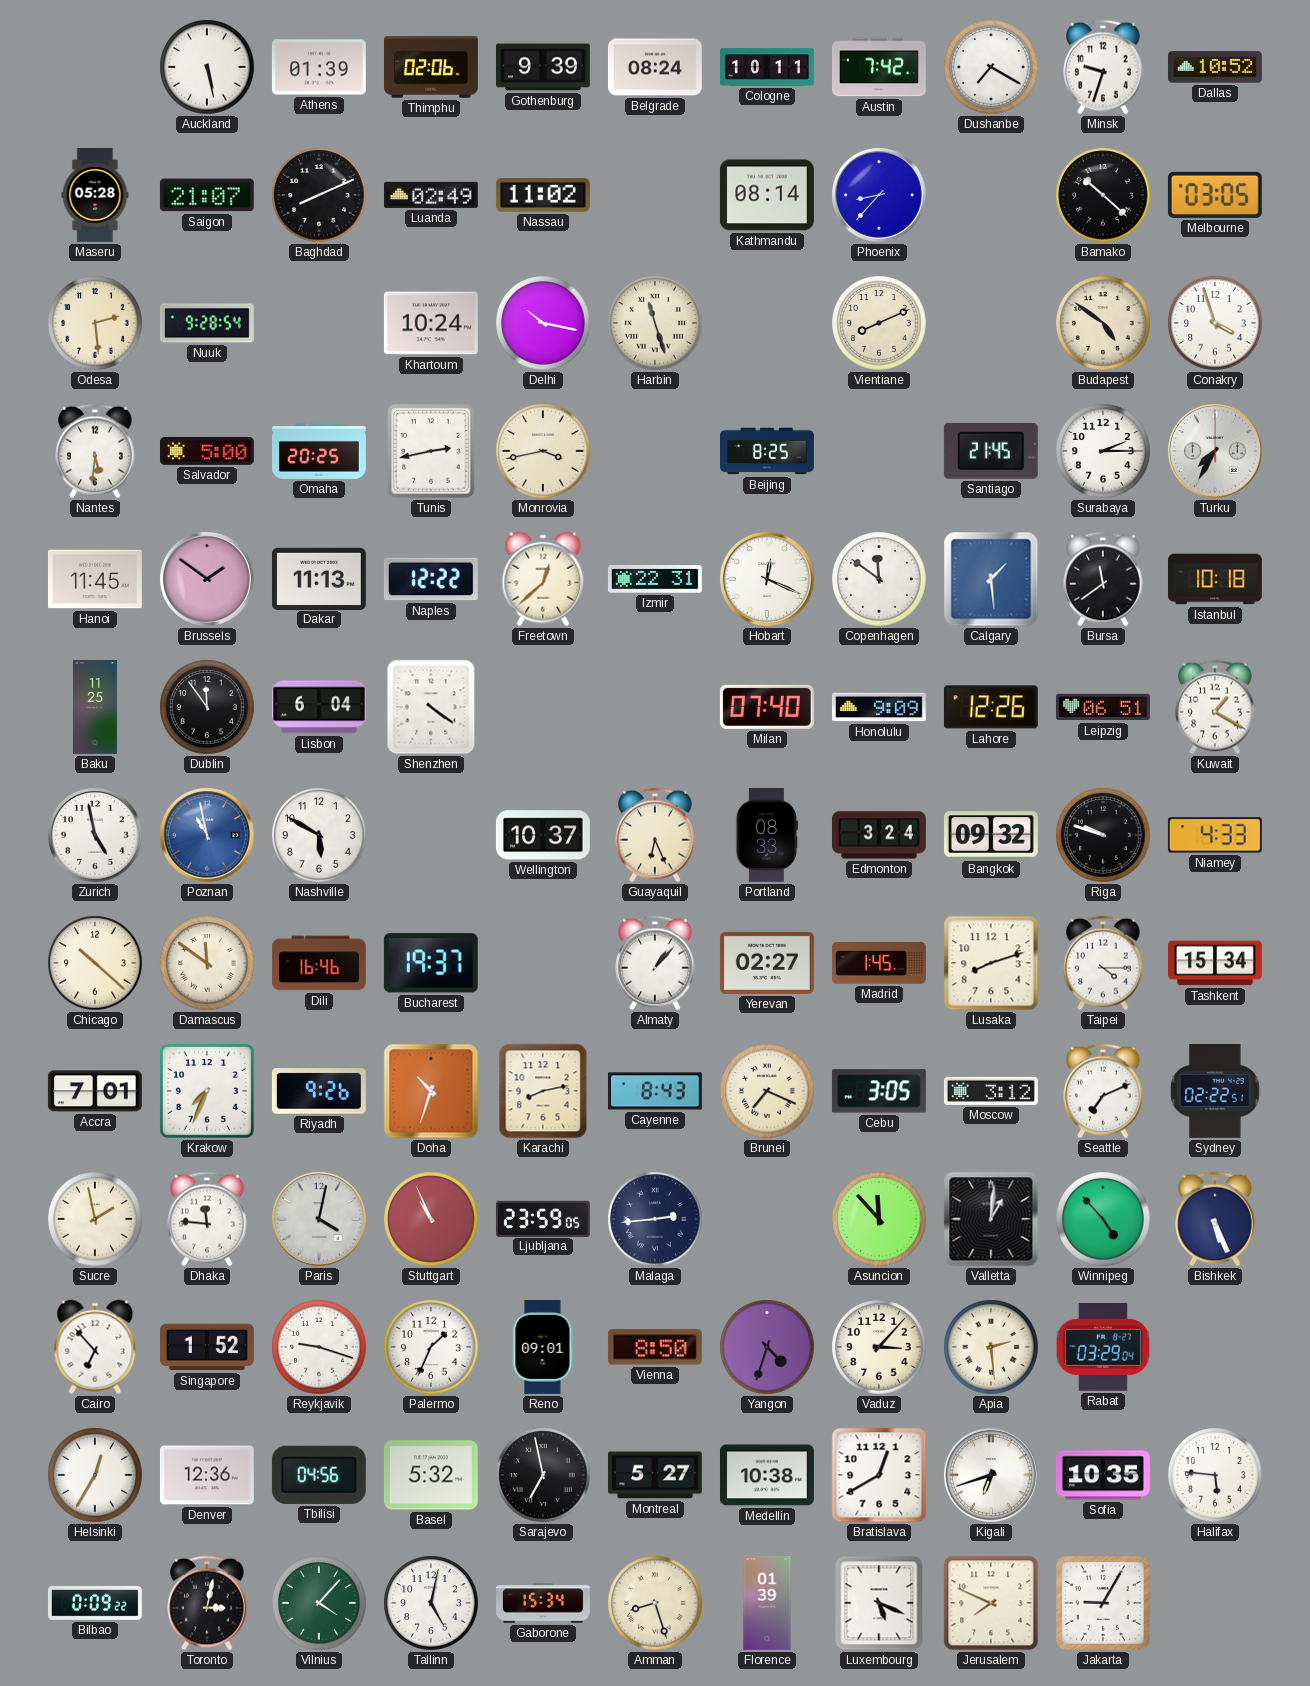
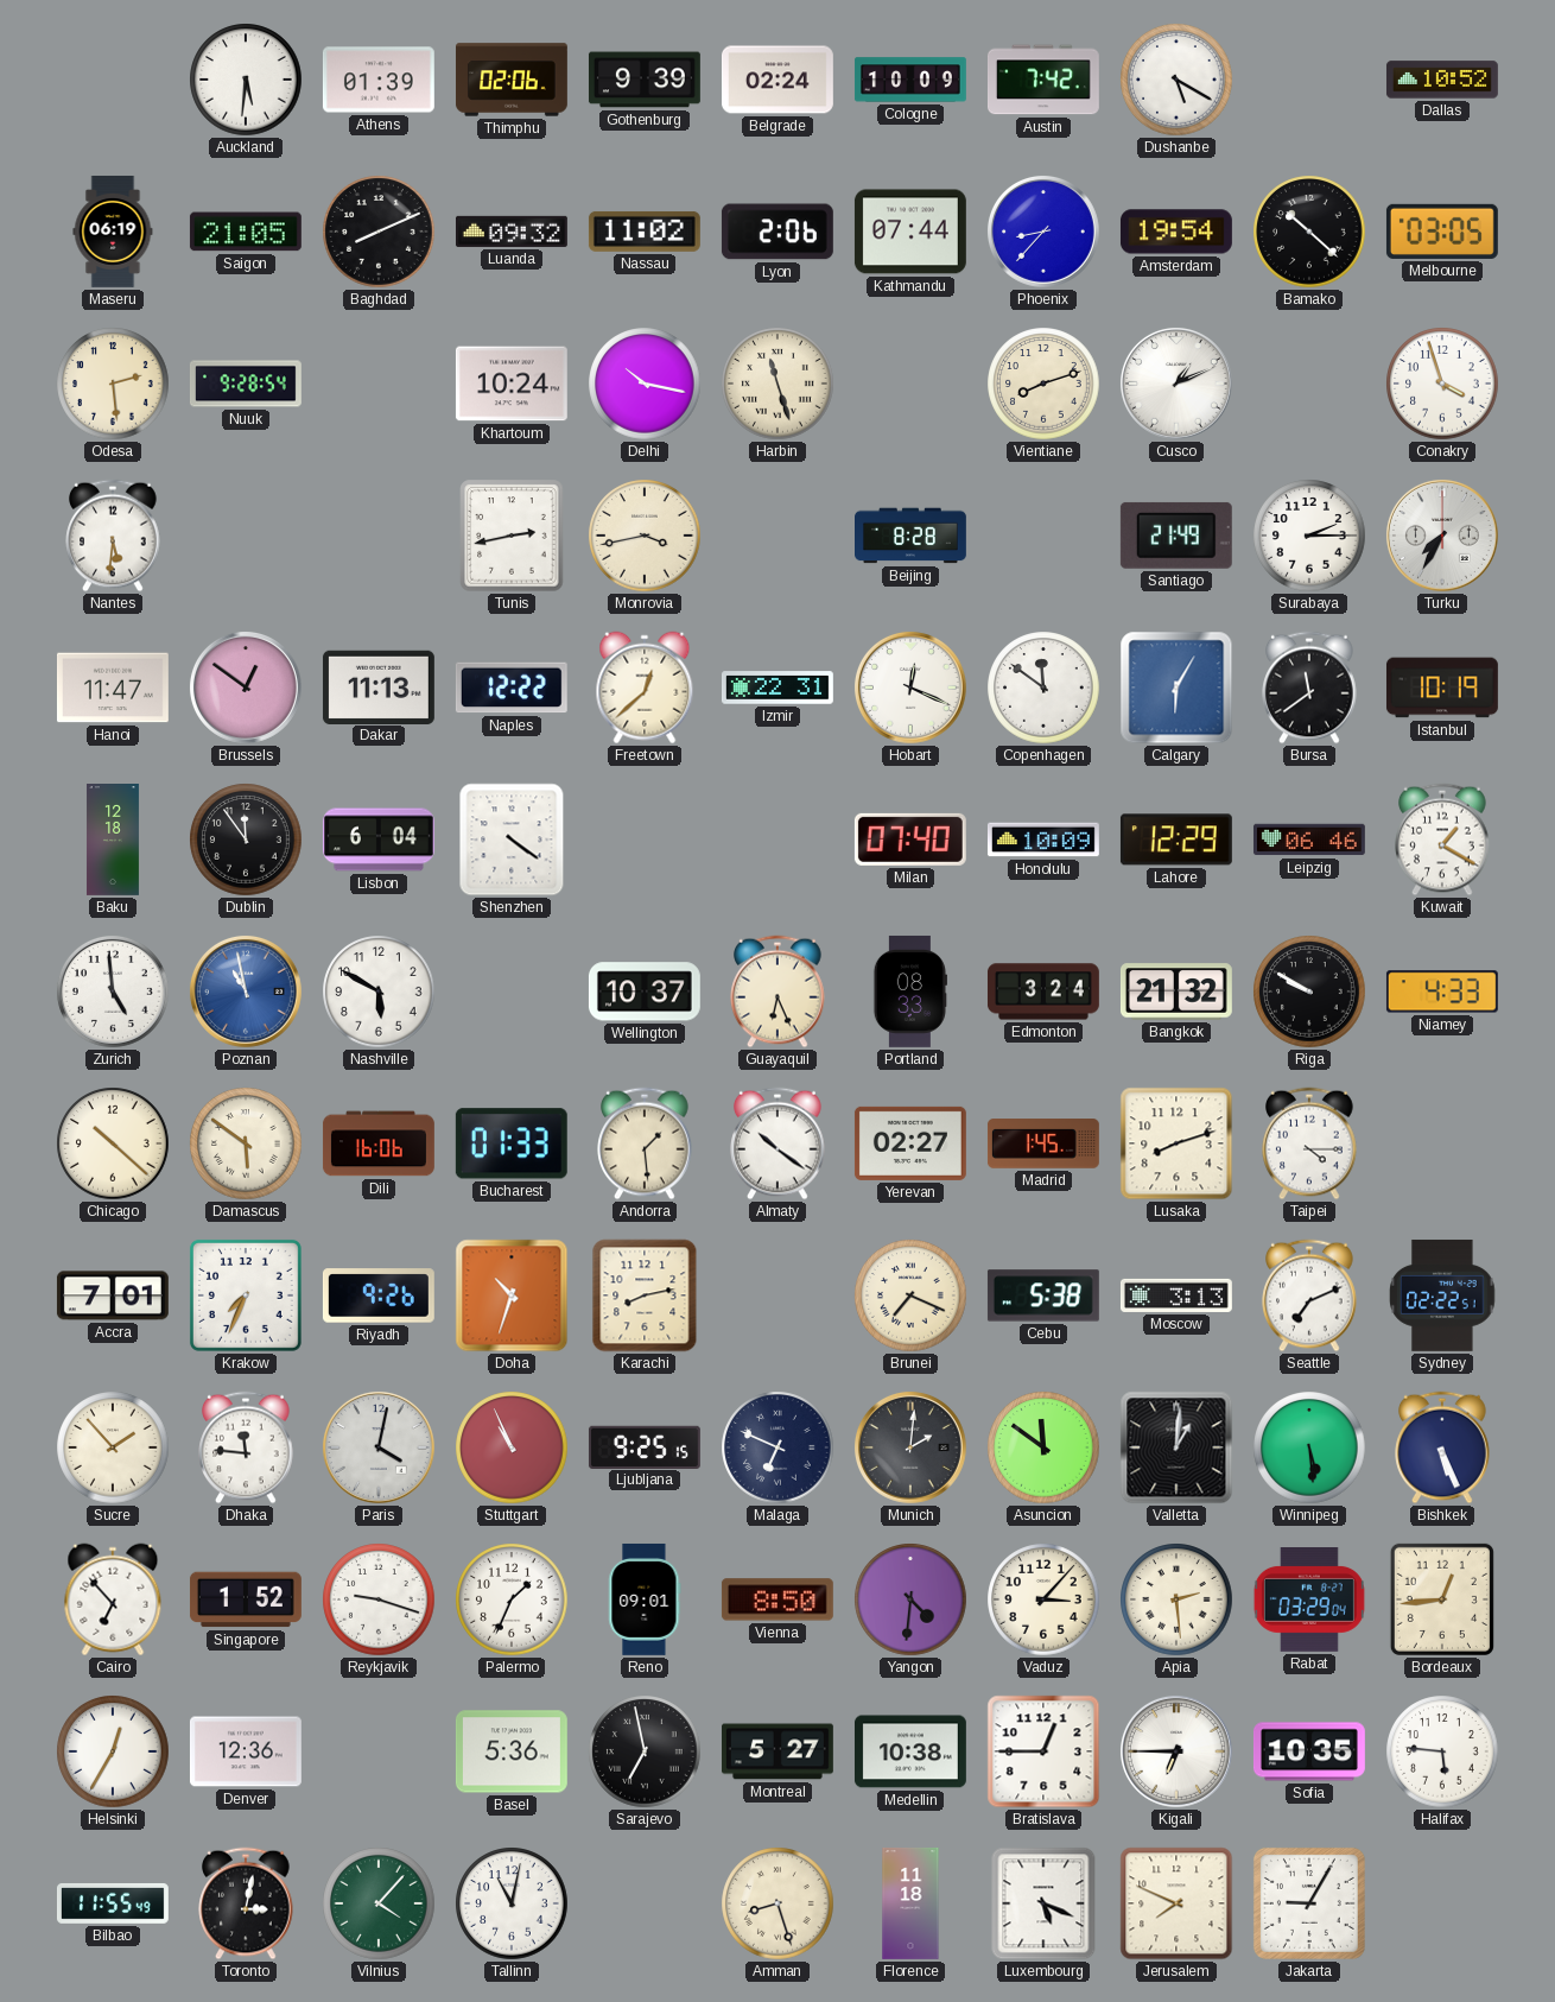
Auckland: 5:28 -> 5:31
Belgrade: 08:24 -> 02:24
Cologne: 10:11 -> 10:09
Dushanbe: 7:20 -> 5:20
Minsk: 9:33 -> none
Maseru: 05:28 -> 06:19
Saigon: 21:07 -> 21:05
Luanda: 02:49 -> 09:32
Lyon: none -> 2:06
Kathmandu: 08:14 -> 07:44
Amsterdam: none -> 19:54
Vientiane: 8:11 -> 8:12
Cusco: none -> 1:11
Budapest: 4:51 -> none
Salvador: 5:00 -> none
Omaha: 20:25 -> none
Beijing: 8:25 -> 8:28
Santiago: 21:45 -> 21:49
Hanoi: 11:45 -> 11:47
Brussels: 1:51 -> 12:51
Calgary: 1:29 -> 6:05
Istanbul: 10:18 -> 10:19
Baku: 11:25 -> 12:18
Honolulu: 9:09 -> 10:09
Lahore: 12:26 -> 12:29
Leipzig: 06:51 -> 06:46
Zurich: 4:58 -> 4:59
Bangkok: 09:32 -> 21:32
Riga: 9:48 -> 9:50
Damascus: 11:51 -> 5:51
Dili: 16:46 -> 16:06
Bucharest: 19:37 -> 01:33
Andorra: none -> 1:29
Almaty: 1:07 -> 10:21
Tashkent: 15:34 -> none
Cayenne: 8:43 -> none
Cebu: 3:05 -> 5:38
Moscow: 3:12 -> 3:13
Sucre: 1:58 -> 1:53
Ljubljana: 23:59 -> 9:25
Malaga: 2:44 -> 6:49
Munich: none -> 2:01
Asuncion: 11:53 -> 11:51
Winnipeg: 4:53 -> 5:29
Yangon: 4:33 -> 4:31
Bordeaux: none -> 12:44
Tbilisi: 04:56 -> none
Basel: 5:32 -> 5:36
Bratislava: 12:40 -> 12:45
Kigali: 6:42 -> 6:45
Bilbao: 0:09 -> 11:55
Tallinn: 5:02 -> 11:02
Gaborone: 15:34 -> none
Florence: 01:39 -> 11:18
